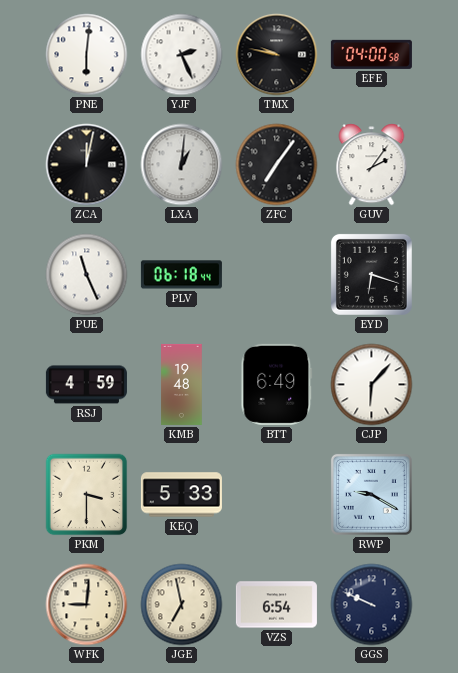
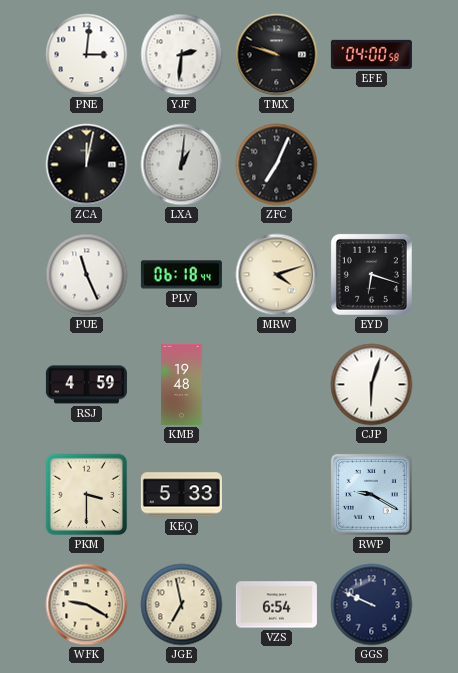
PNE: 6:01 -> 3:01
YJF: 2:26 -> 2:31
TMX: 9:47 -> 9:48
ZFC: 7:06 -> 7:04
GUV: 2:06 -> none
MRW: none -> 4:12
BTT: 6:49 -> none
CJP: 6:07 -> 6:03
WFK: 9:01 -> 9:20
